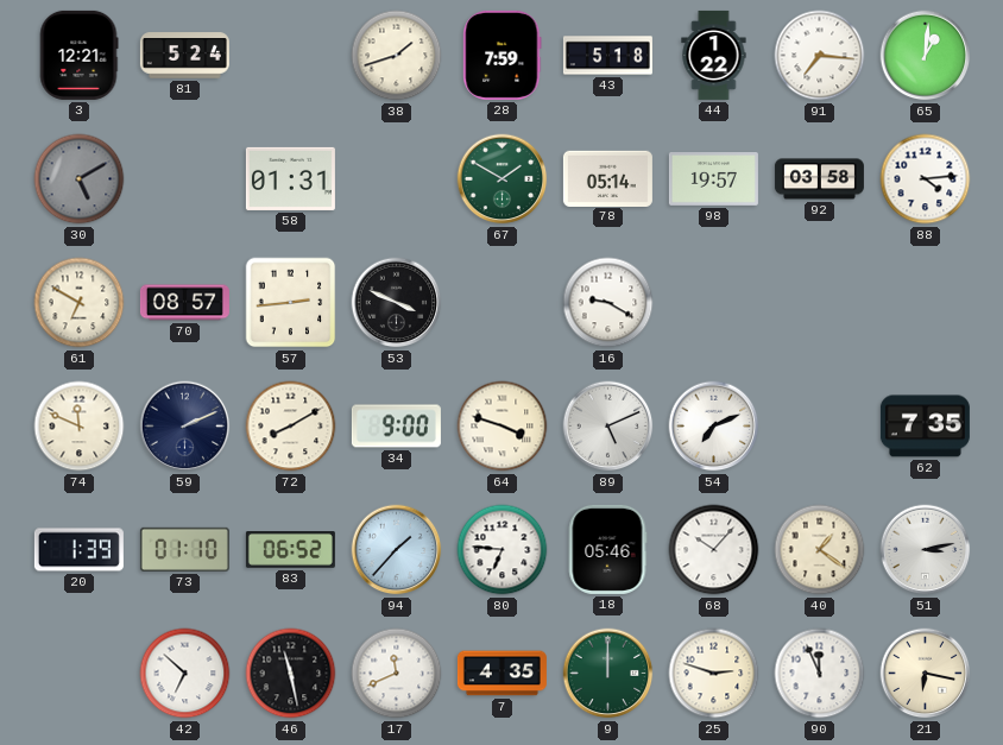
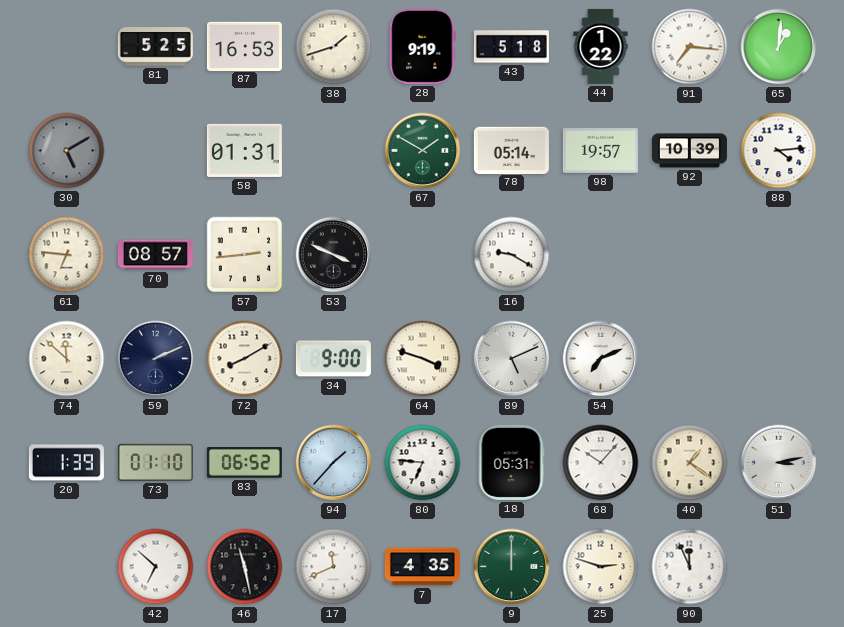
3: 12:21 -> none
81: 5:24 -> 5:25
87: none -> 16:53
28: 7:59 -> 9:19
92: 03:58 -> 10:39
61: 6:50 -> 6:46
74: 11:49 -> 11:52
62: 7:35 -> none
18: 05:46 -> 05:31
21: 6:17 -> none
